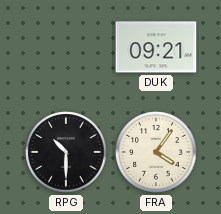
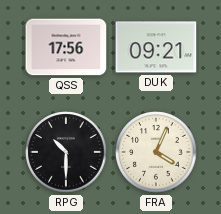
QSS: none -> 17:56
FRA: 4:06 -> 4:04
